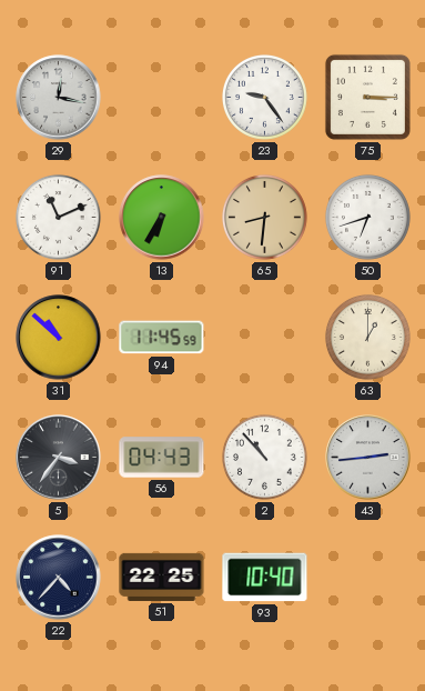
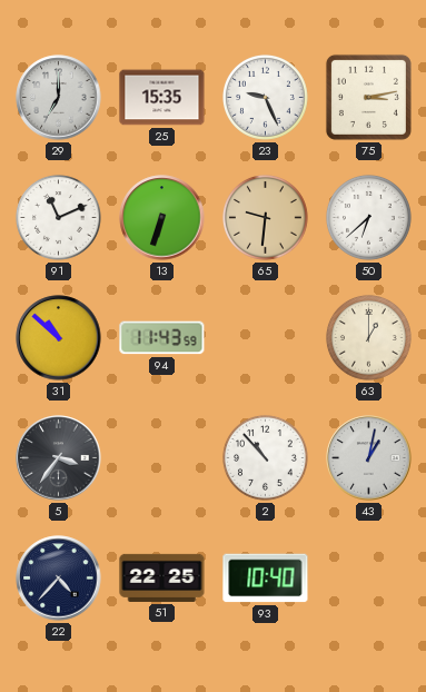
29: 12:17 -> 7:00
25: none -> 15:35
23: 9:24 -> 9:26
75: 3:15 -> 3:13
13: 6:35 -> 6:33
65: 8:31 -> 9:31
50: 6:42 -> 6:38
94: 11:45 -> 11:43
56: 04:43 -> none
43: 2:44 -> 1:02
